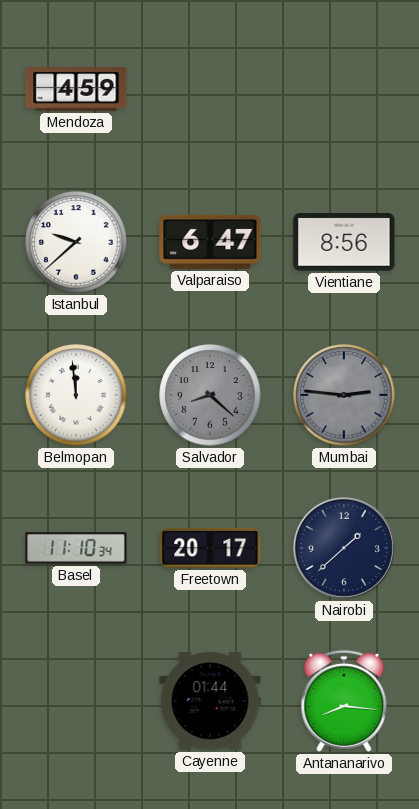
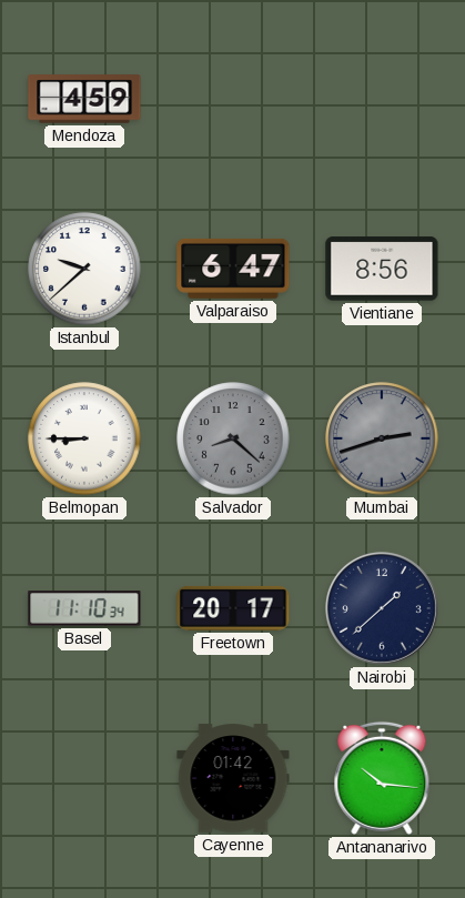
Belmopan: 11:59 -> 8:45
Mumbai: 2:46 -> 2:42
Cayenne: 01:44 -> 01:42
Antananarivo: 8:16 -> 10:16
